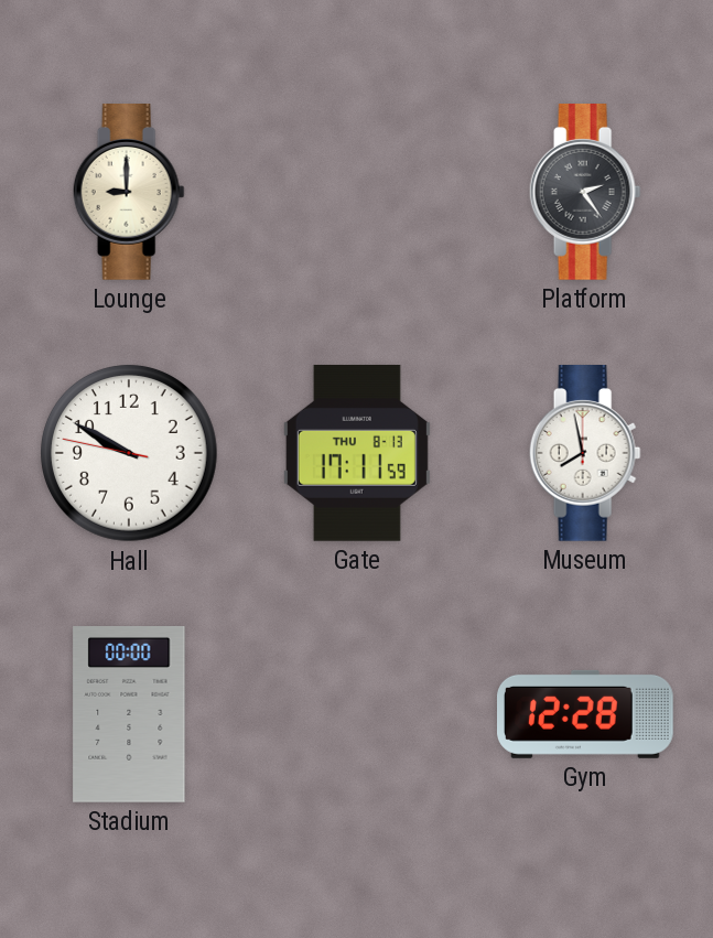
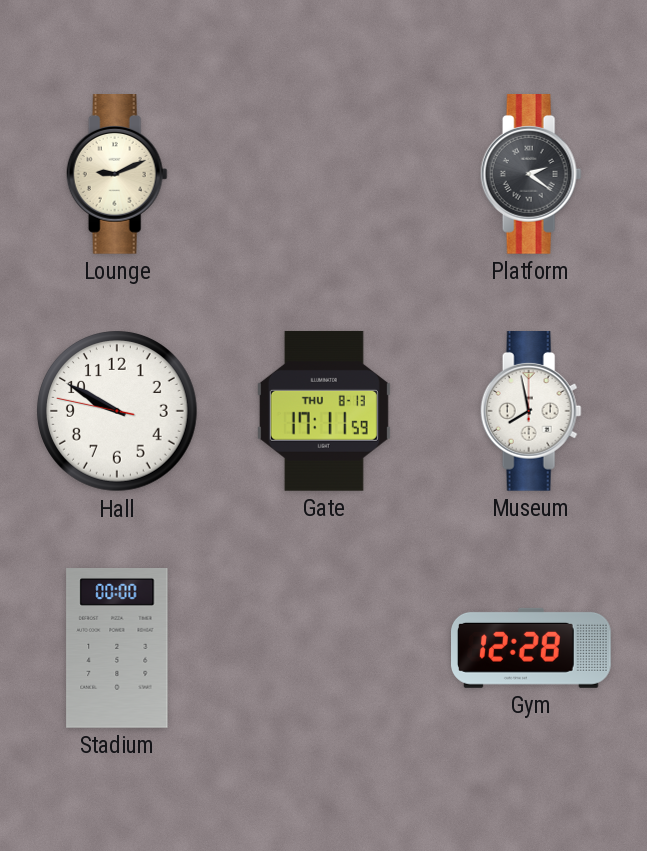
Lounge: 9:00 -> 9:11
Platform: 2:24 -> 2:21
